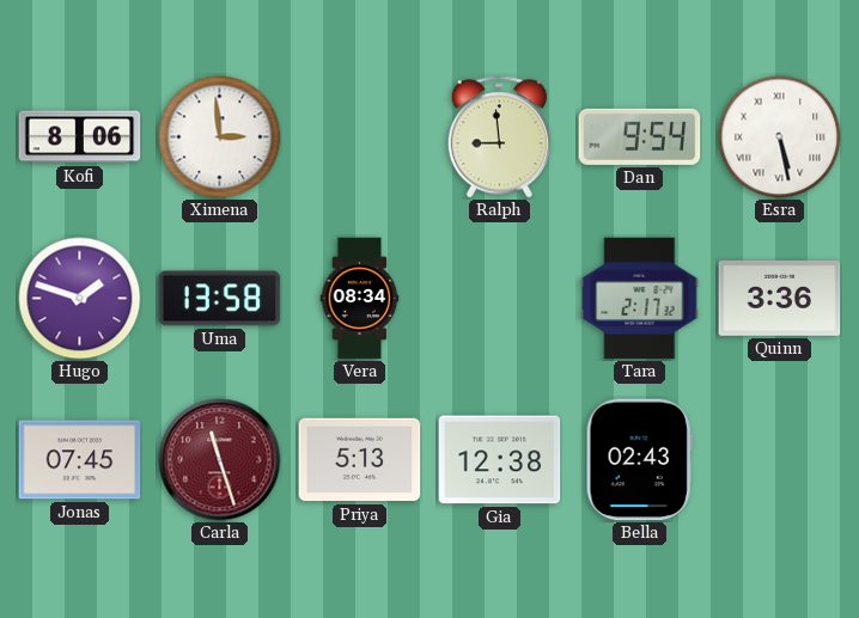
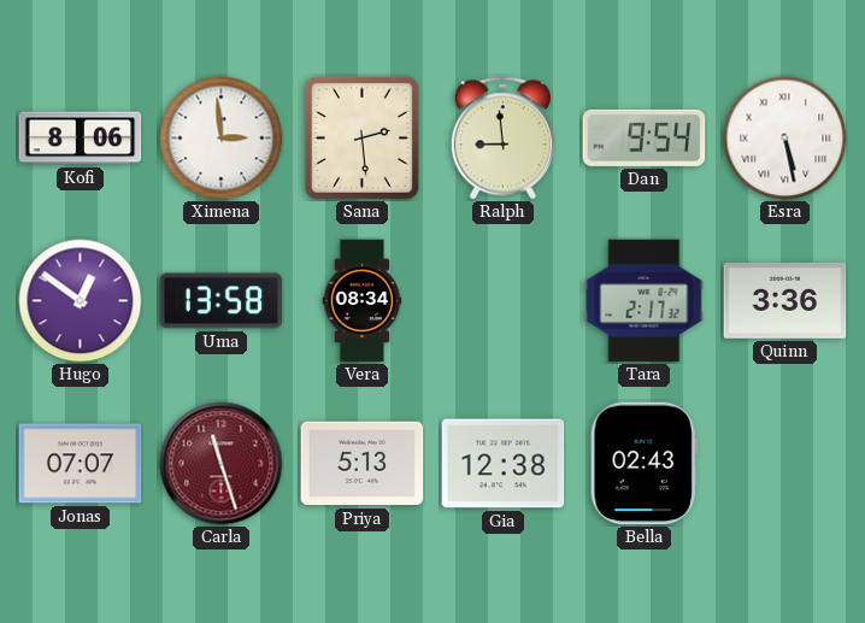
Sana: none -> 2:29
Hugo: 1:48 -> 12:51
Jonas: 07:45 -> 07:07
